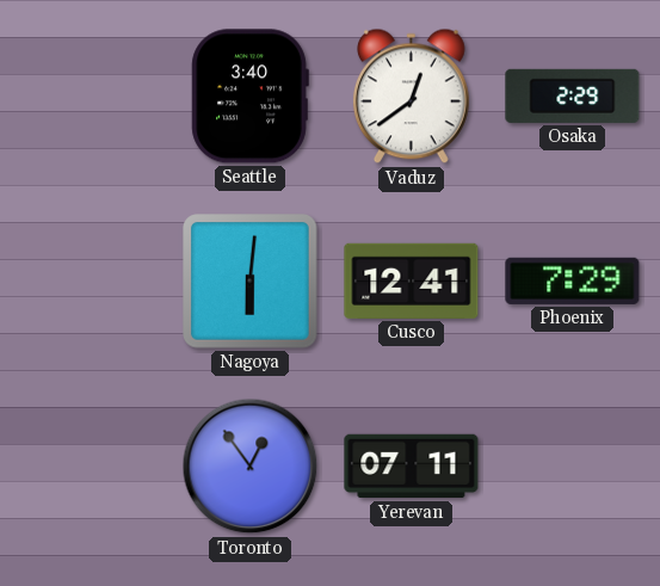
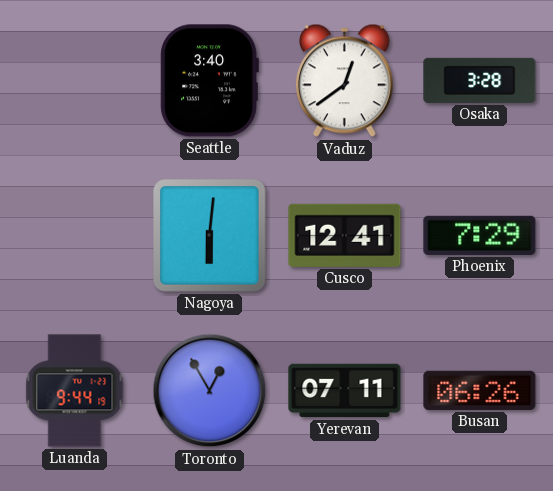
Osaka: 2:29 -> 3:28
Luanda: none -> 9:44
Toronto: 12:54 -> 12:55
Busan: none -> 06:26
